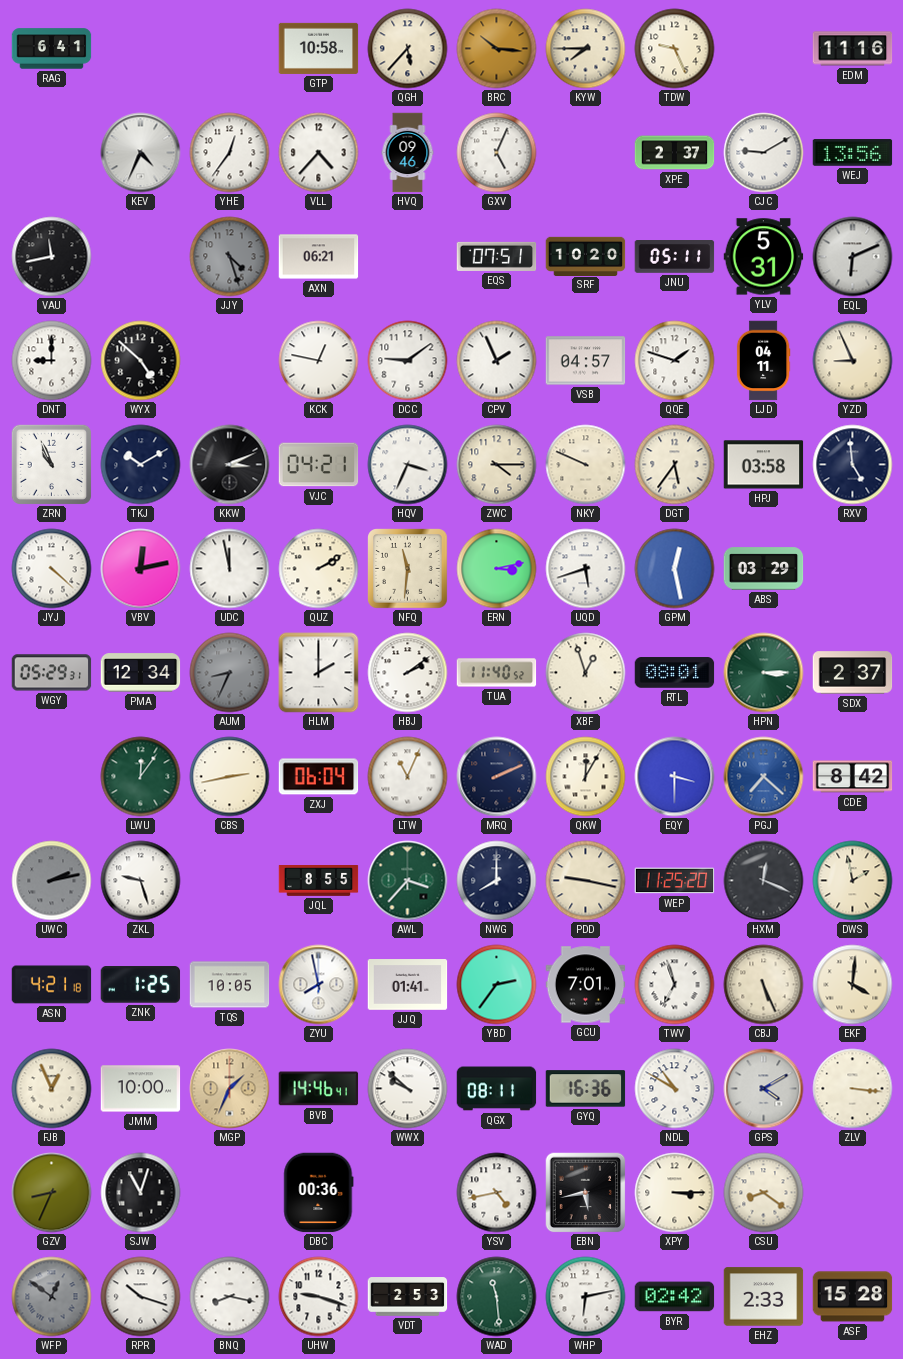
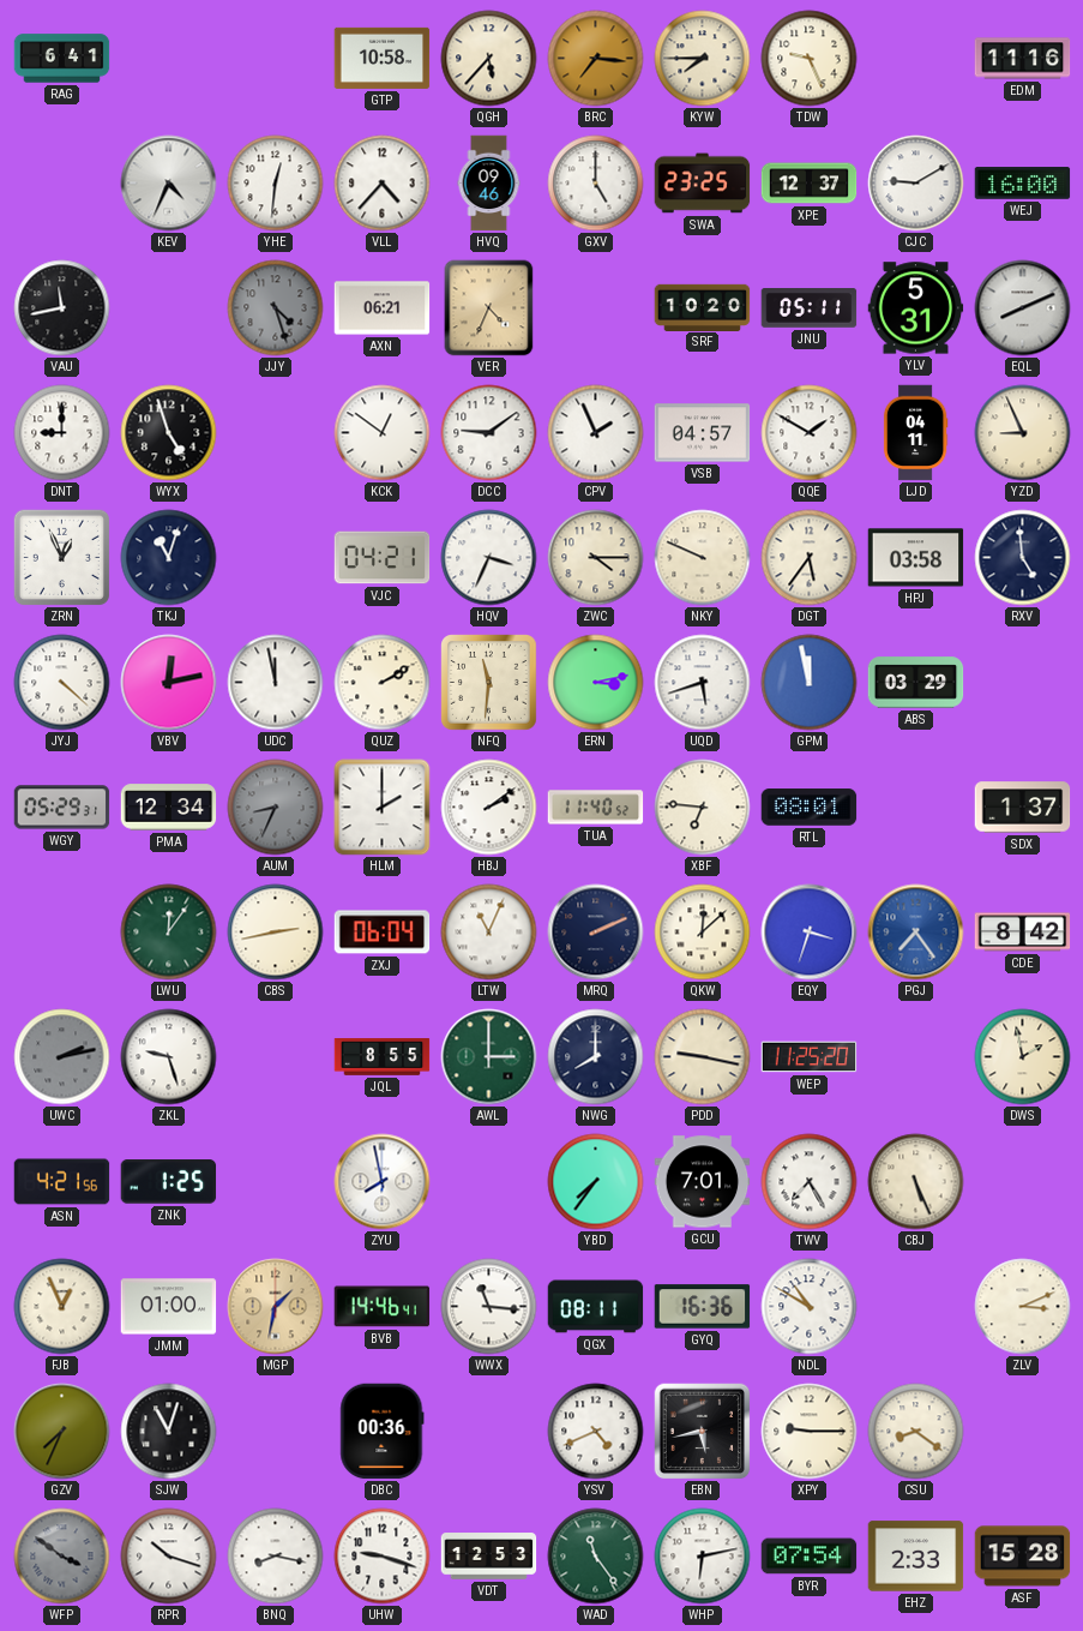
BRC: 10:16 -> 7:16
YHE: 12:36 -> 12:31
GXV: 5:04 -> 5:00
SWA: none -> 23:25
XPE: 2:37 -> 12:37
WEJ: 13:56 -> 16:00
VER: none -> 4:34
EQS: 07:51 -> none
EQL: 6:11 -> 8:11
WYX: 4:52 -> 4:57
KCK: 12:47 -> 12:51
QQE: 1:48 -> 1:50
ZRN: 10:56 -> 12:56
TKJ: 10:10 -> 11:03
KKW: 3:11 -> none
GPM: 12:28 -> 11:58
XBF: 12:57 -> 6:46
HPN: 3:15 -> none
SDX: 2:37 -> 1:37
QKW: 12:05 -> 12:08
EQY: 3:30 -> 3:33
PGJ: 7:22 -> 7:24
AWL: 3:37 -> 3:00
HXM: 12:19 -> none
ASN: 4:21:18 -> 4:21:56
TQS: 10:05 -> none
JJQ: 01:41 -> none
YBD: 2:36 -> 7:36
TWV: 6:57 -> 7:25
EKF: 4:01 -> none
JMM: 10:00 -> 01:00
MGP: 1:34 -> 1:32
WWX: 9:52 -> 11:16
GPS: 4:10 -> none
ZLV: 3:16 -> 3:11
GZV: 8:34 -> 7:34
YSV: 4:43 -> 4:41
XPY: 3:15 -> 9:15
WFP: 12:51 -> 3:51
VDT: 2:53 -> 12:53
WAD: 11:29 -> 11:24
BYR: 02:42 -> 07:54
